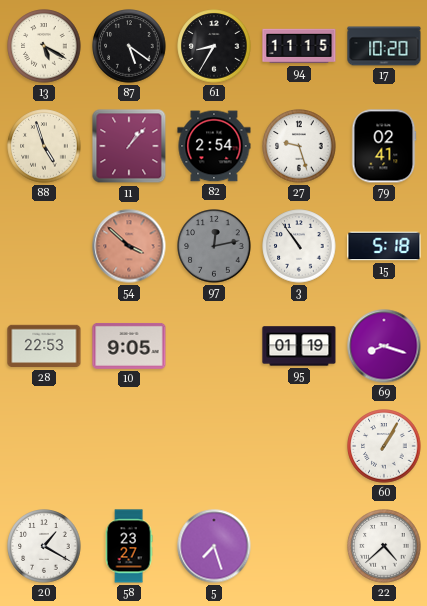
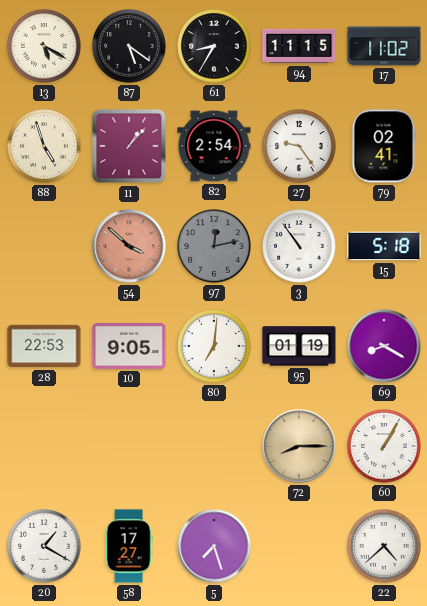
17: 10:20 -> 11:02
27: 9:27 -> 9:24
80: none -> 7:01
69: 8:18 -> 8:20
72: none -> 8:15
58: 23:27 -> 17:27
